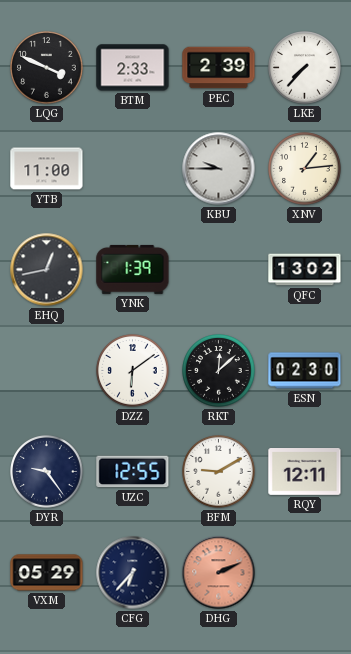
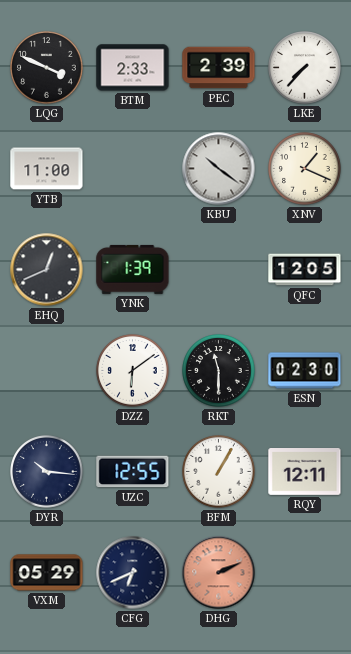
KBU: 9:45 -> 10:21
XNV: 1:14 -> 1:19
EHQ: 12:43 -> 12:41
QFC: 13:02 -> 12:05
RKT: 12:08 -> 11:30
DYR: 9:24 -> 10:16
BFM: 9:10 -> 1:05
CFG: 6:37 -> 6:41
